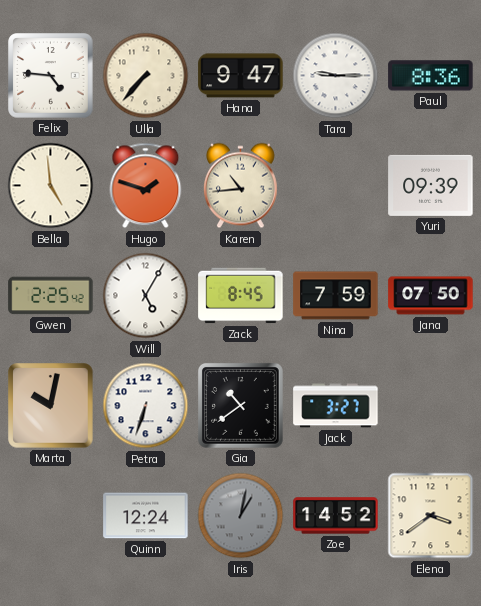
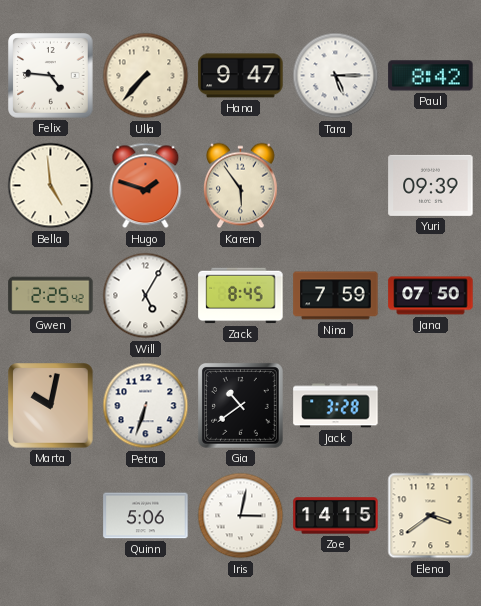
Tara: 9:15 -> 5:15
Paul: 8:36 -> 8:42
Karen: 10:44 -> 5:54
Jack: 3:27 -> 3:28
Quinn: 12:24 -> 5:06
Iris: 1:02 -> 3:02
Iris dial: grey -> white
Zoe: 14:52 -> 14:15
